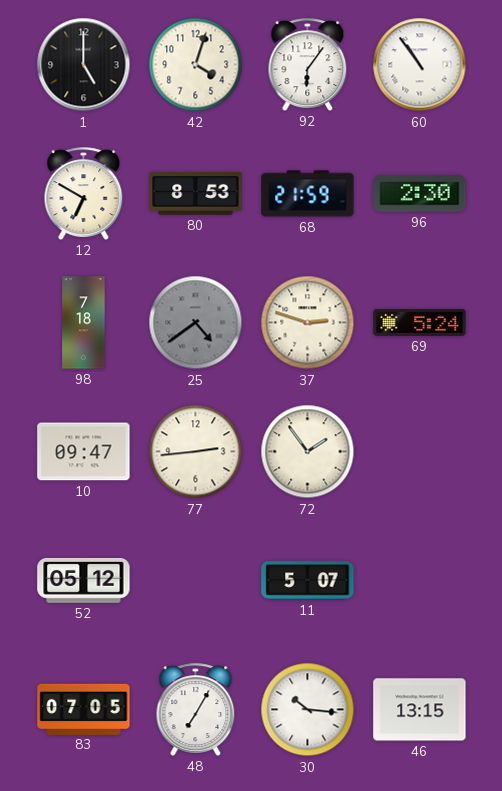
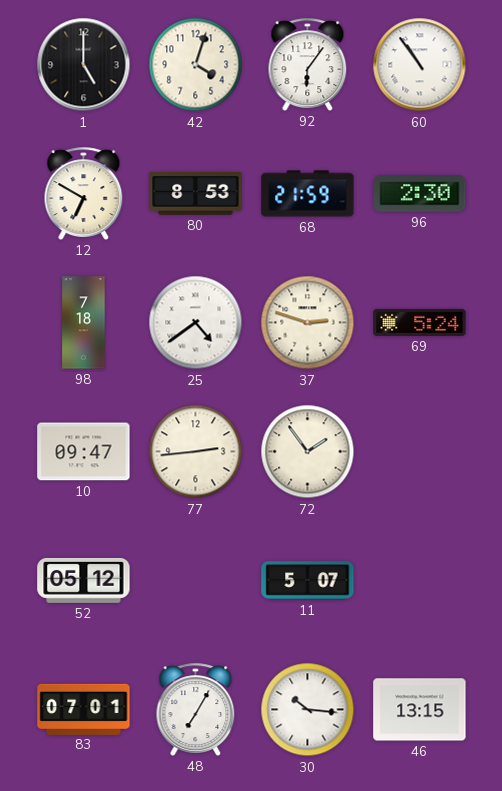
25 dial: grey -> white
83: 07:05 -> 07:01
